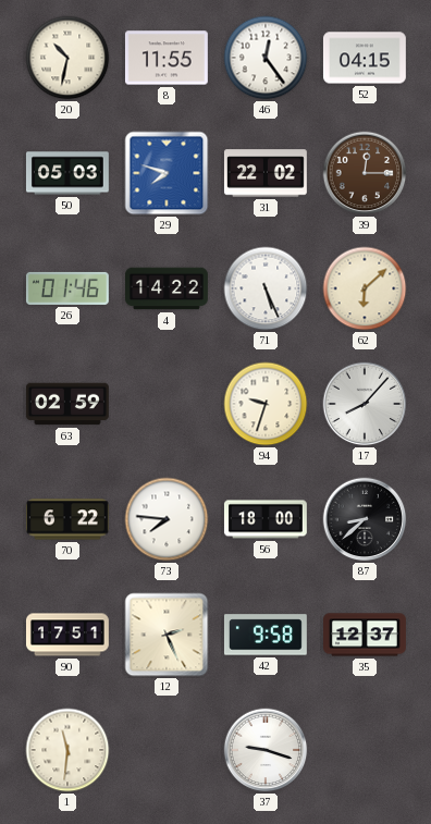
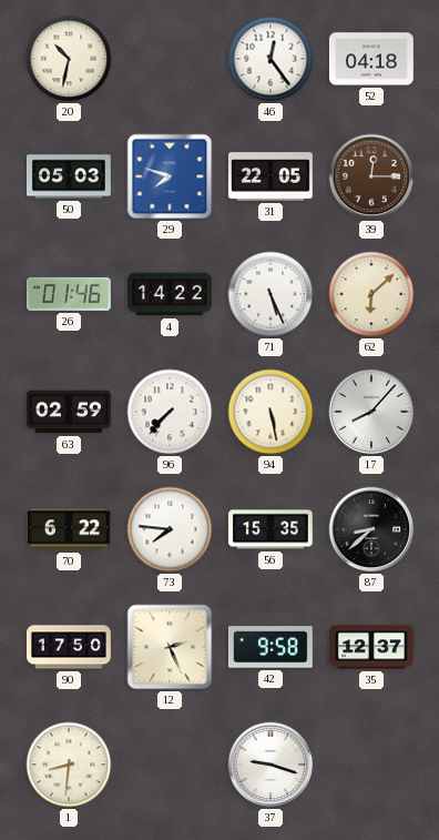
8: 11:55 -> none
52: 04:15 -> 04:18
31: 22:02 -> 22:05
96: none -> 7:37
94: 9:33 -> 5:28
56: 18:00 -> 15:35
90: 17:51 -> 17:50
1: 11:31 -> 8:31
